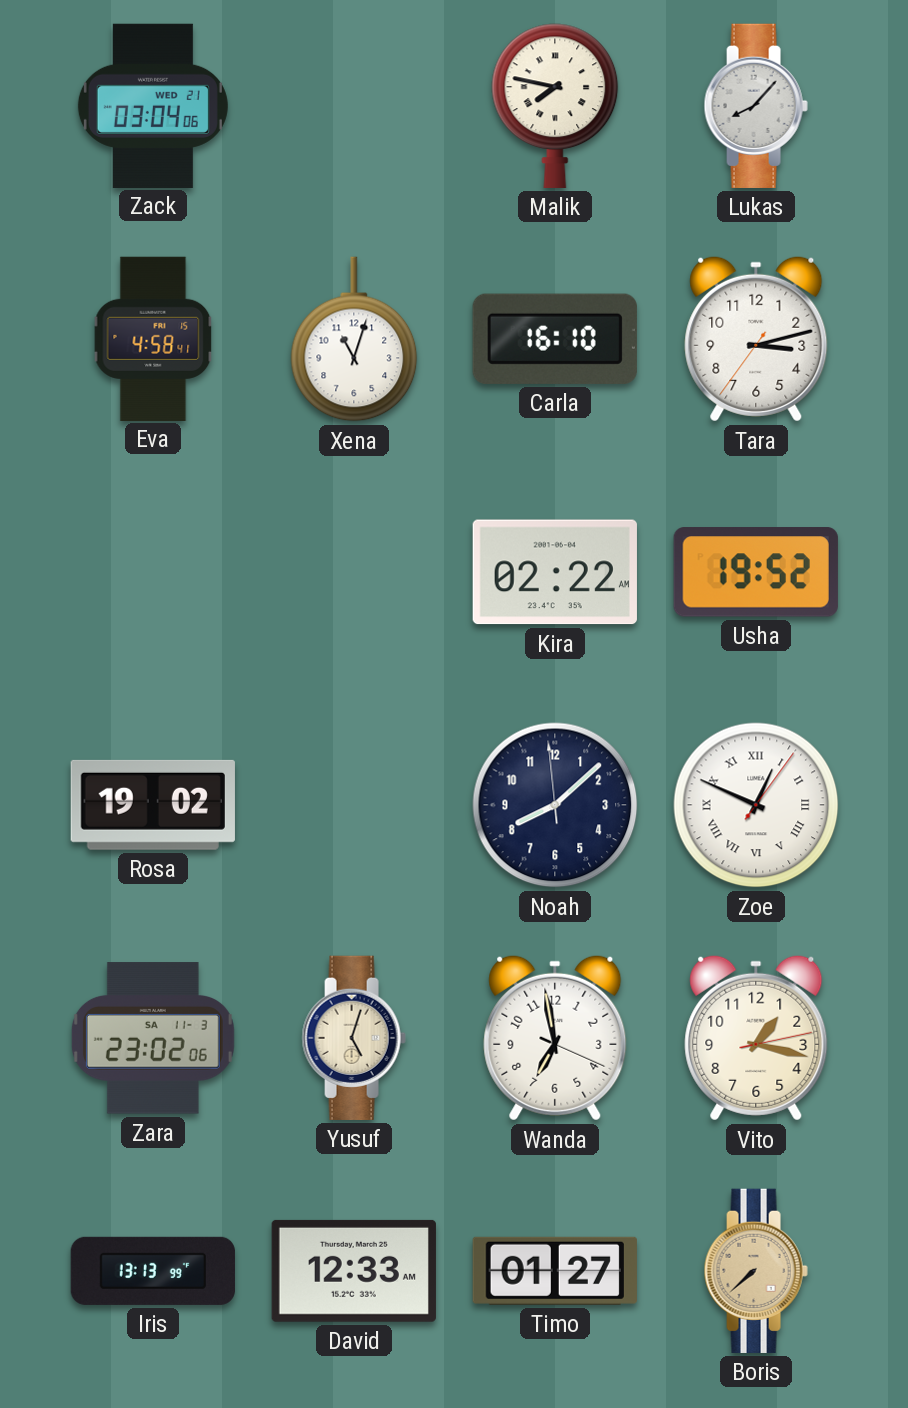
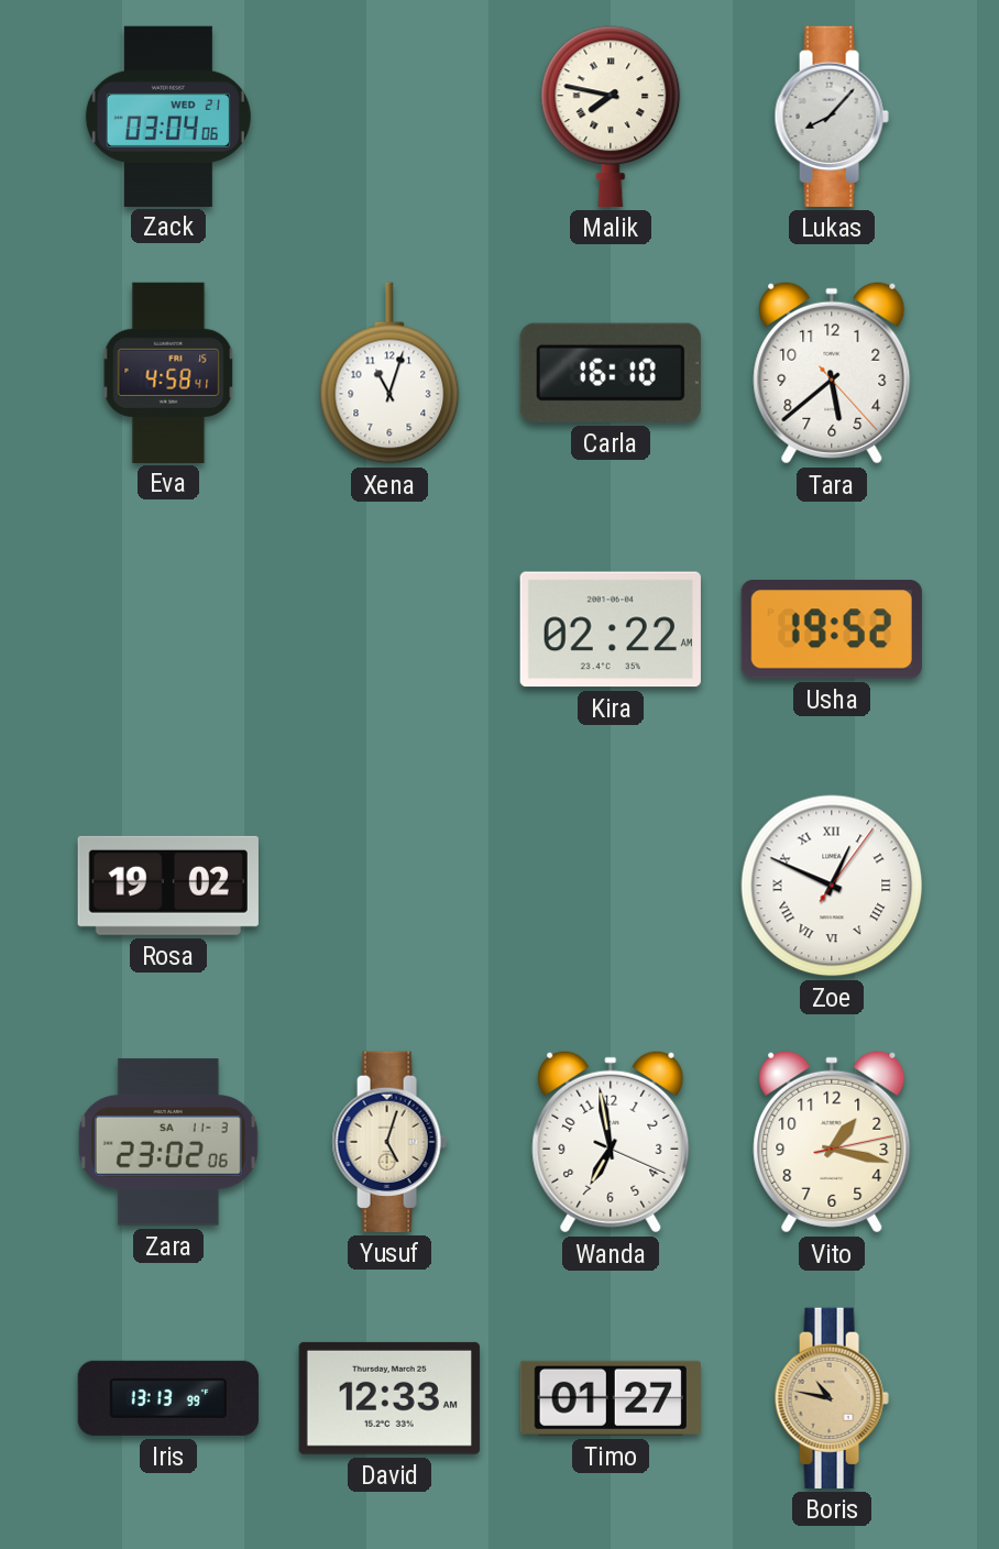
Tara: 3:12 -> 5:38
Noah: 8:07 -> none
Boris: 7:38 -> 10:47
